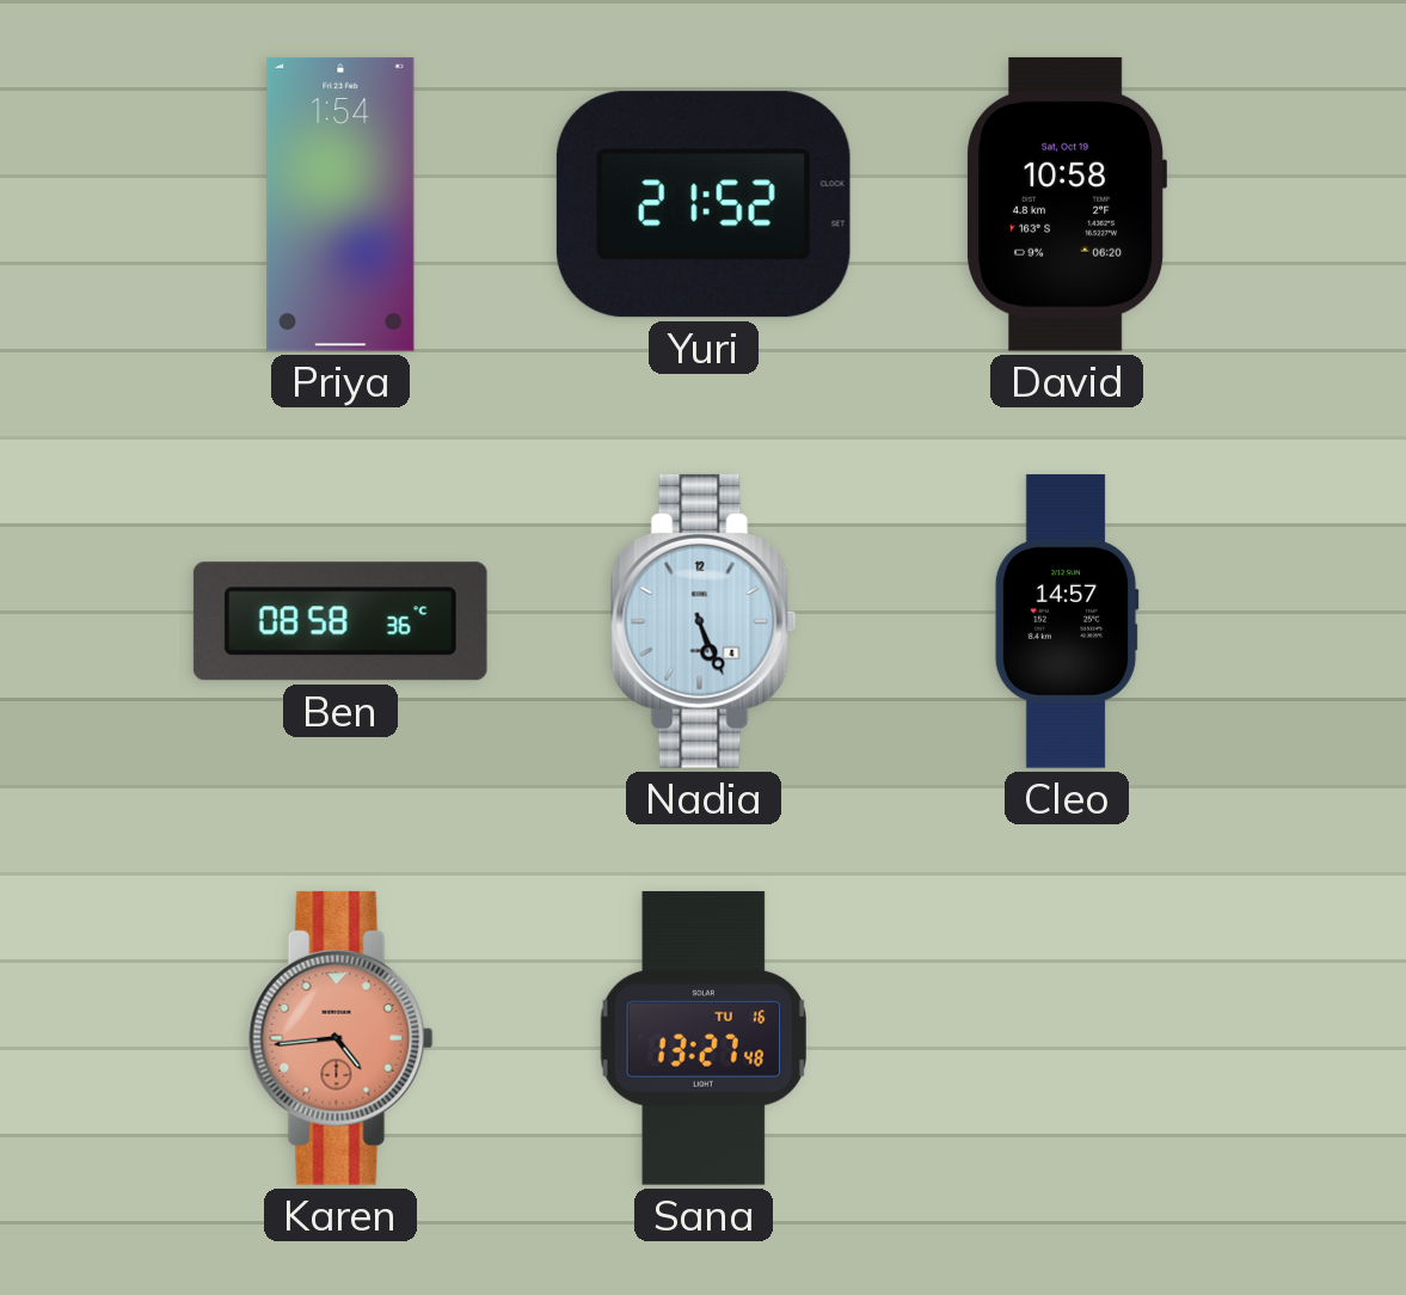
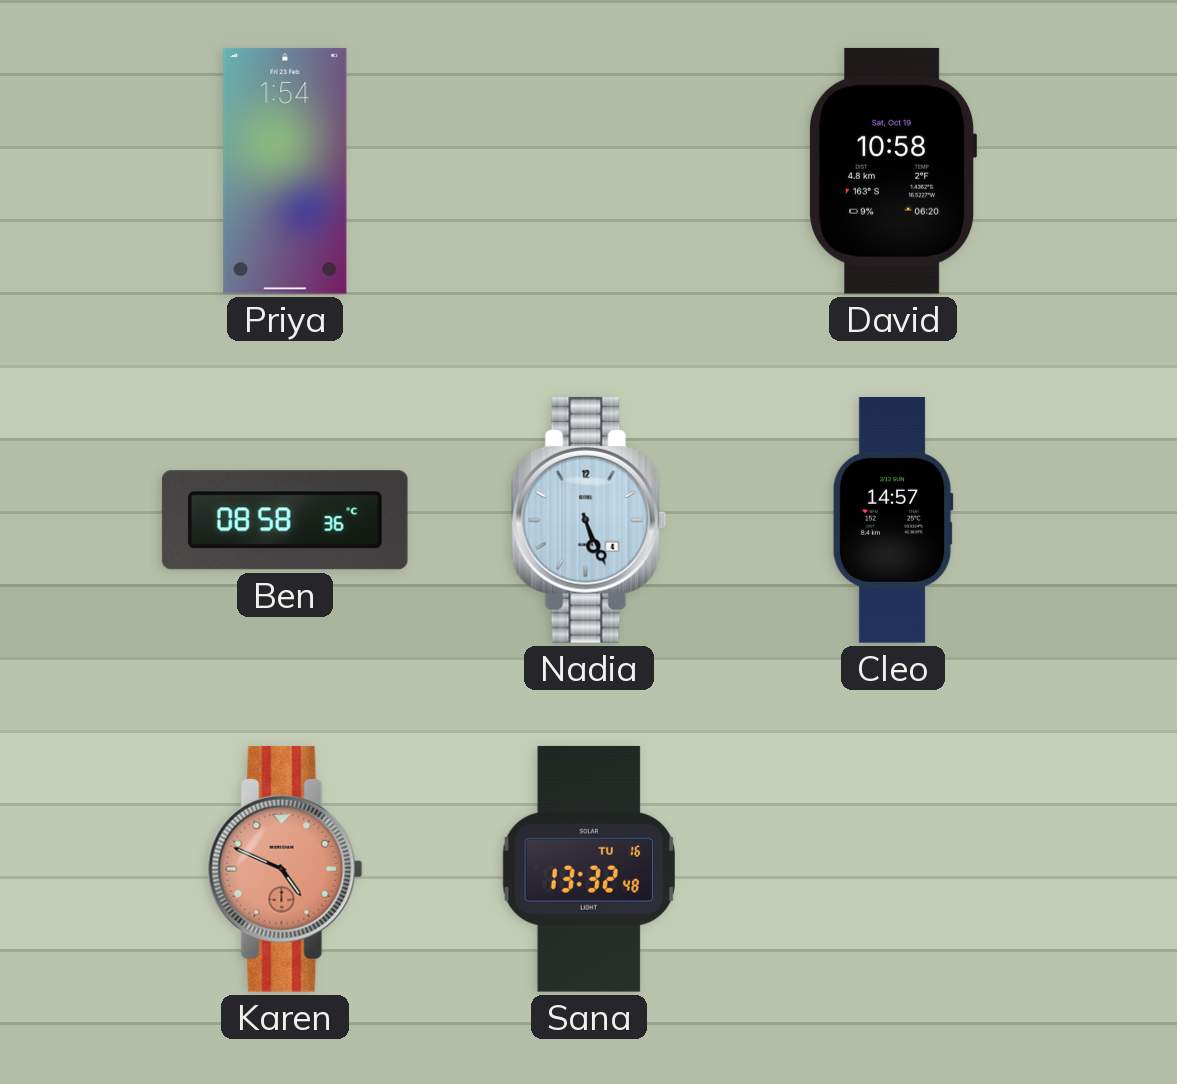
Yuri: 21:52 -> none
Karen: 4:44 -> 4:49
Sana: 13:27 -> 13:32
